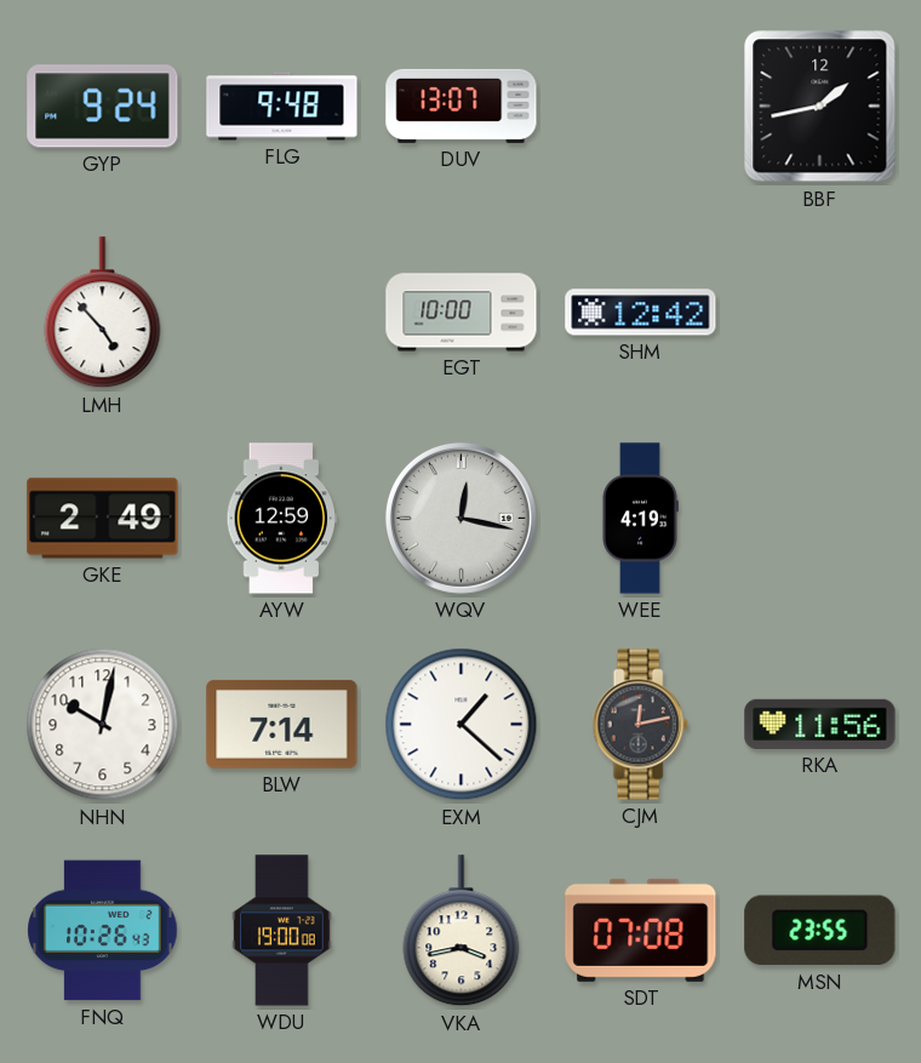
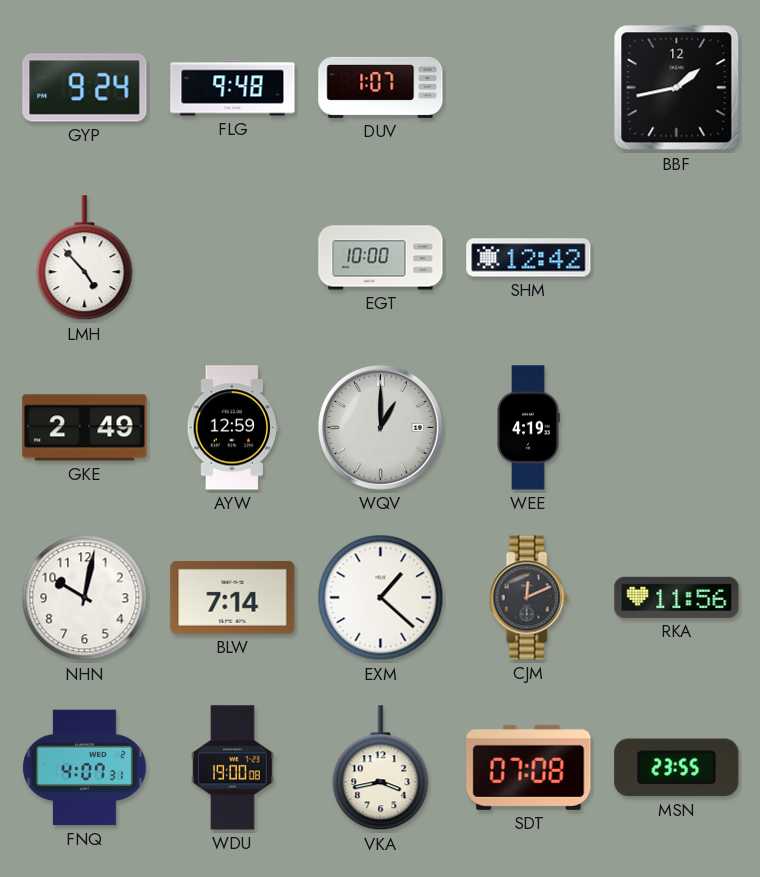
DUV: 13:07 -> 1:07
WQV: 12:17 -> 1:00
CJM: 12:13 -> 12:11
FNQ: 10:26 -> 4:07
